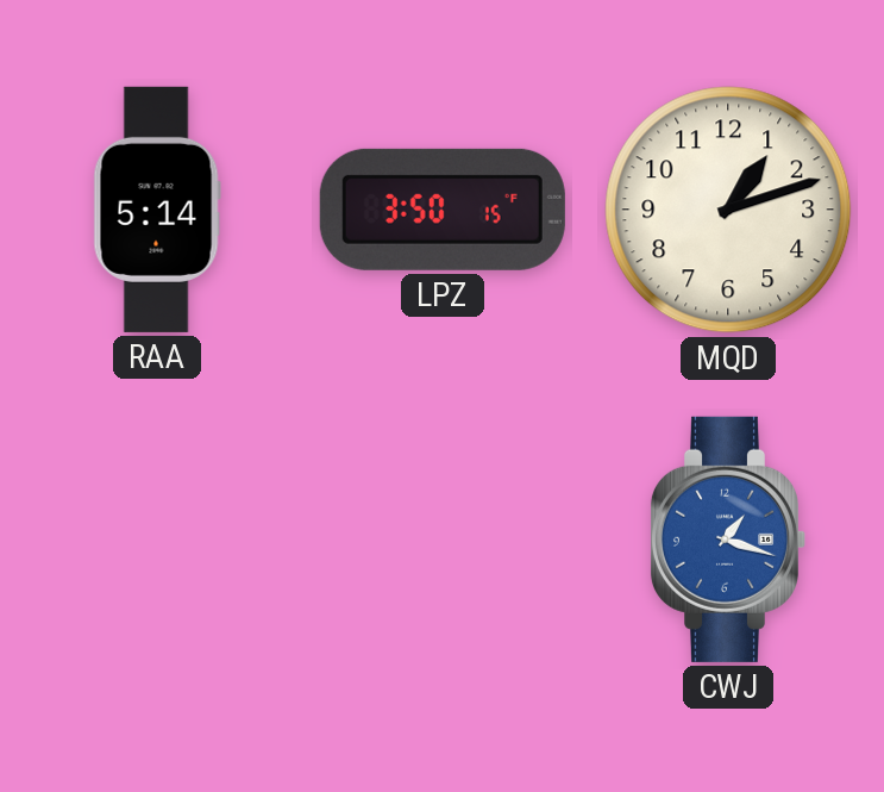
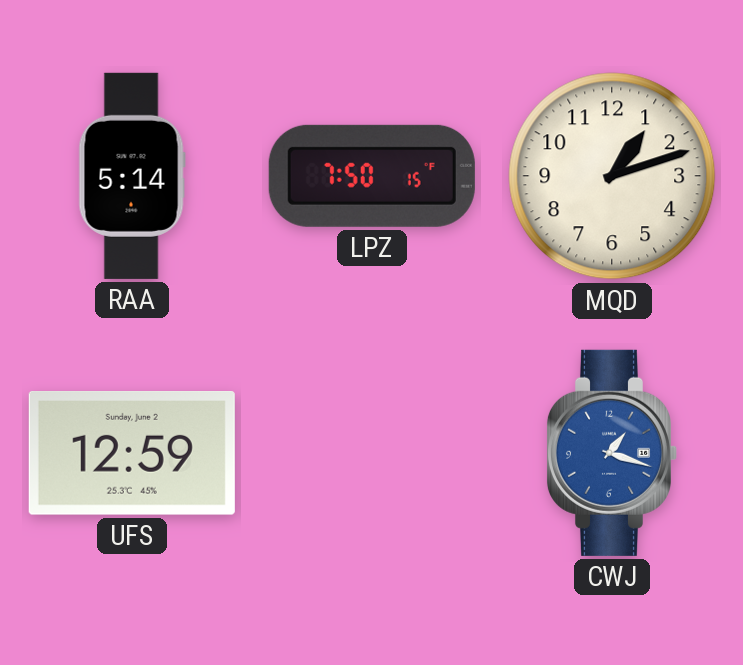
LPZ: 3:50 -> 7:50
UFS: none -> 12:59
